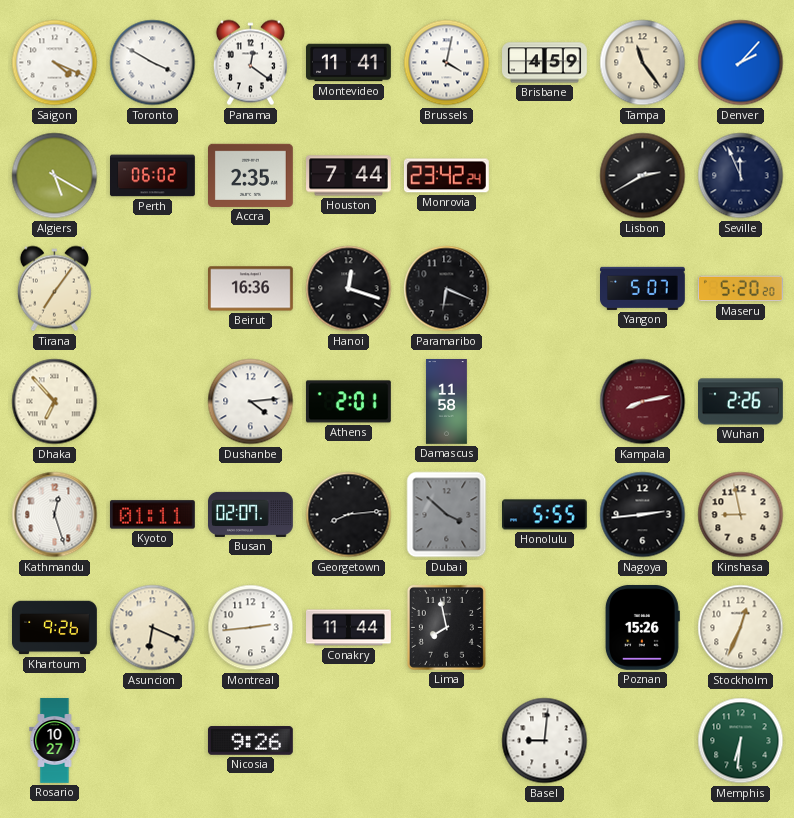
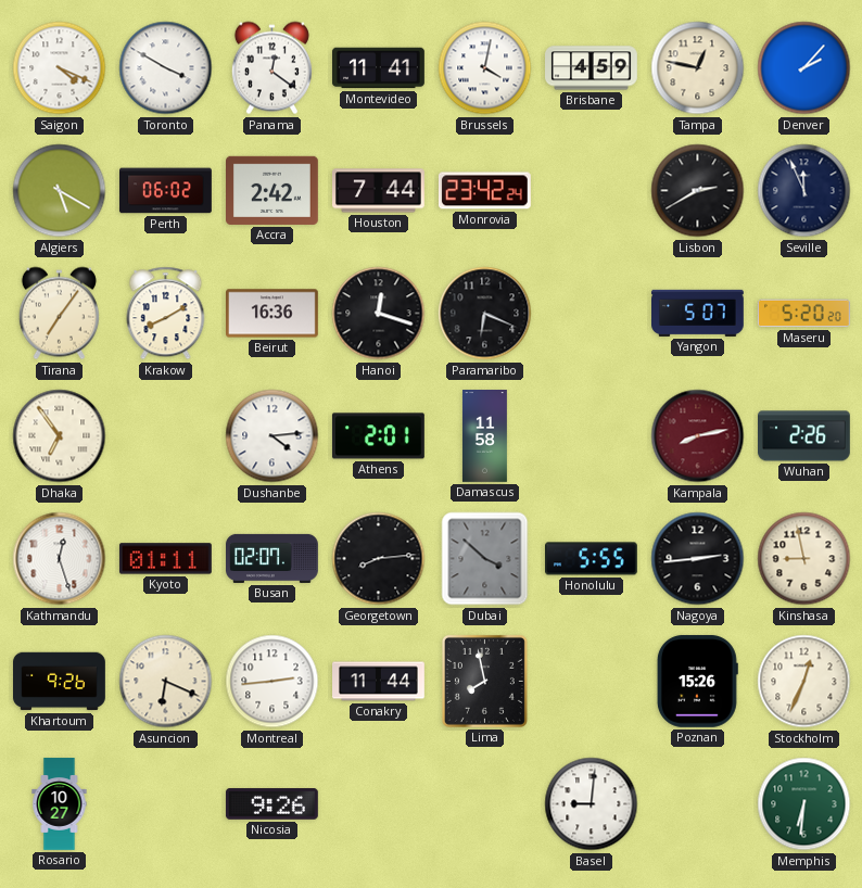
Tampa: 11:24 -> 12:47
Accra: 2:35 -> 2:42
Krakow: none -> 8:10
Dhaka: 6:53 -> 6:54
